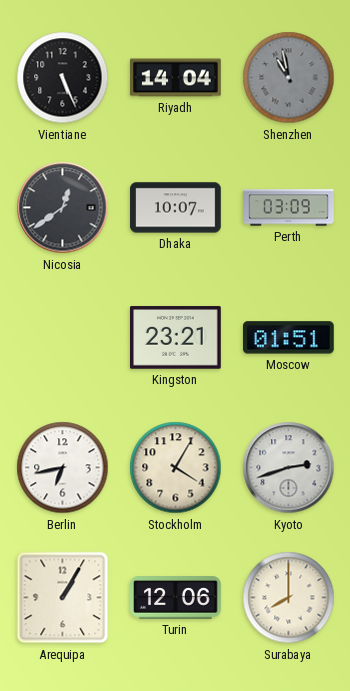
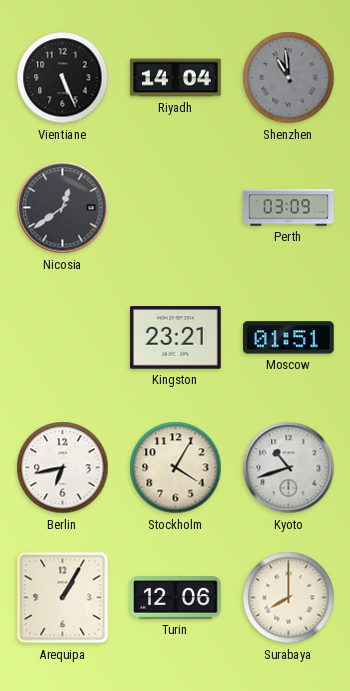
Shenzhen: 10:58 -> 10:59
Dhaka: 10:07 -> none
Kyoto: 2:42 -> 10:42
